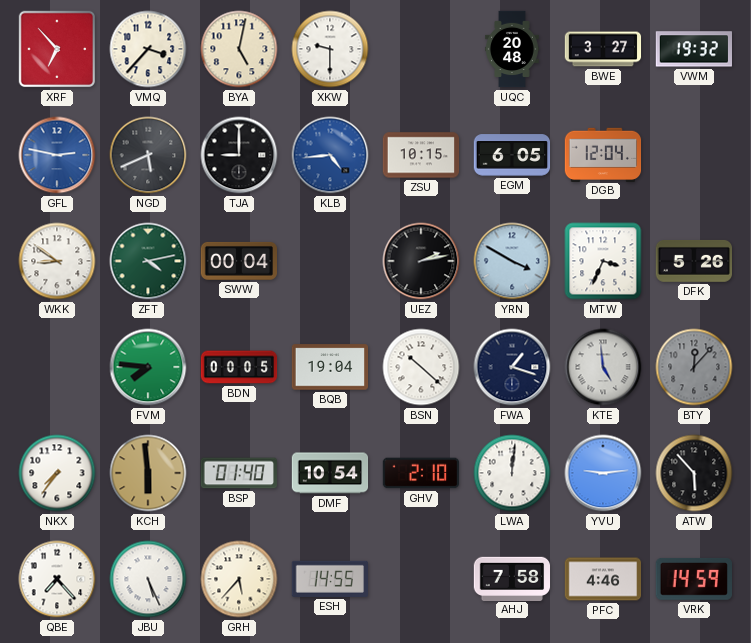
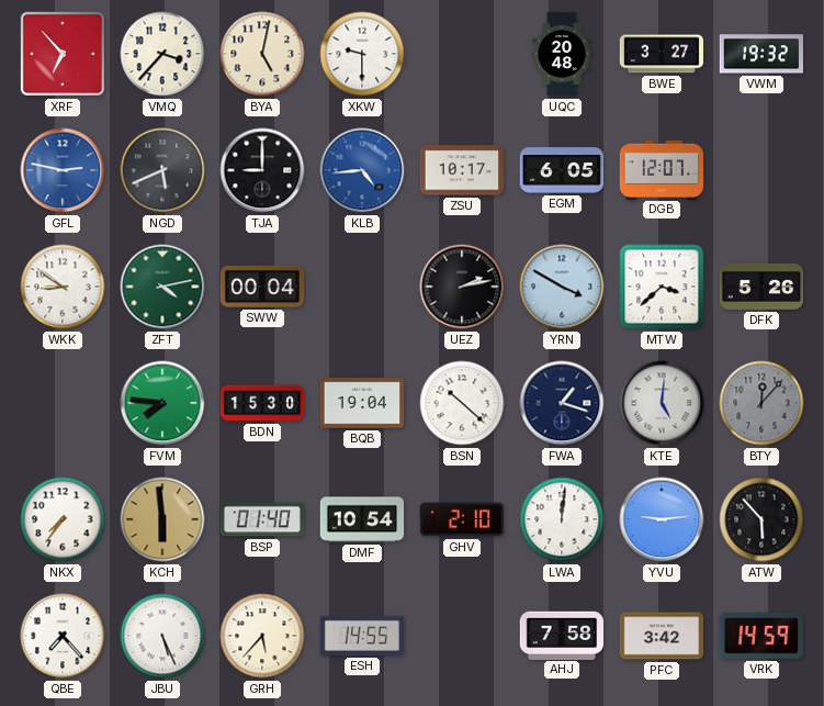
ZSU: 10:15 -> 10:17
DGB: 12:04 -> 12:07
MTW: 3:34 -> 3:38
BDN: 00:05 -> 15:30
KTE: 4:59 -> 5:01
PFC: 4:46 -> 3:42
